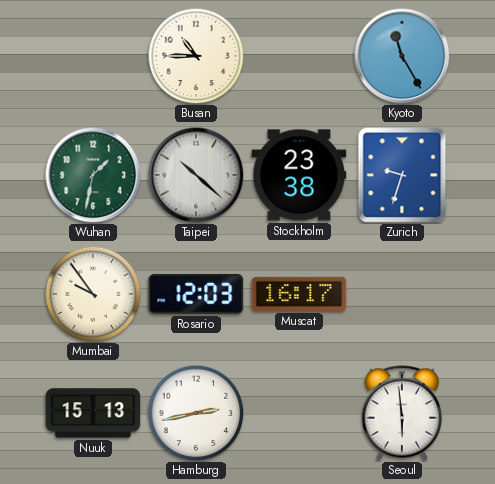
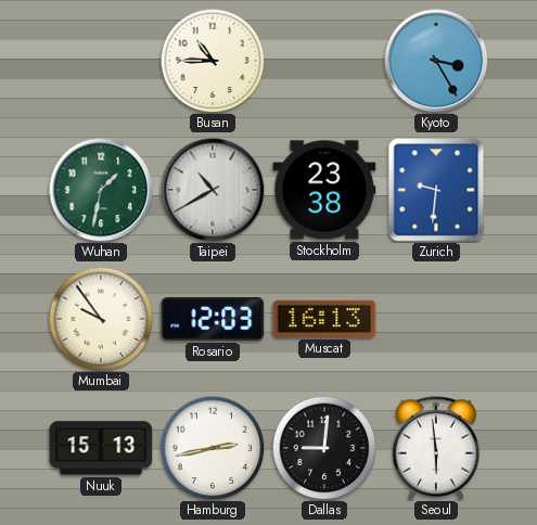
Kyoto: 11:25 -> 3:25
Taipei: 10:22 -> 10:40
Zurich: 9:33 -> 9:31
Muscat: 16:17 -> 16:13
Dallas: none -> 9:01
